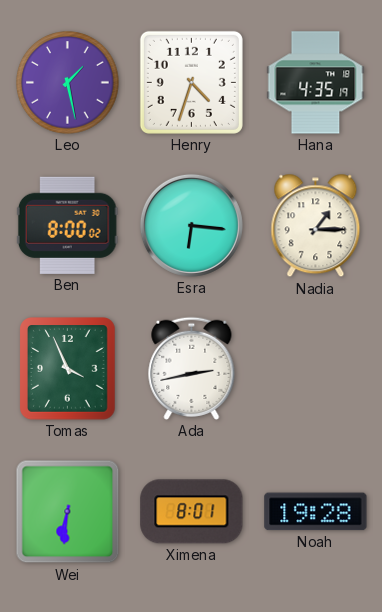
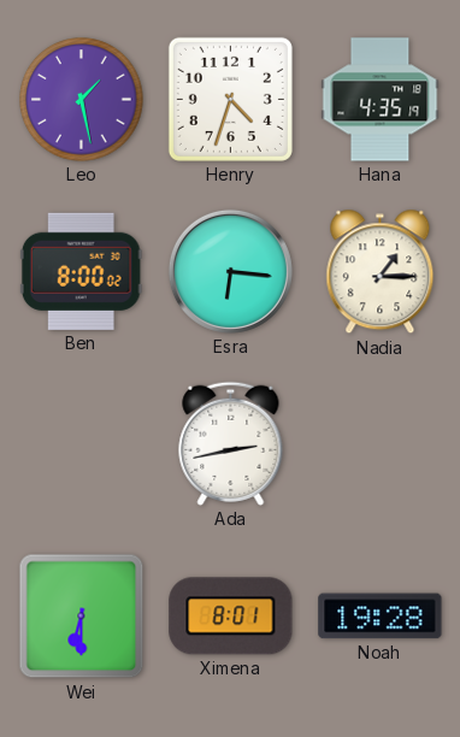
Tomas: 3:56 -> none
Wei: 6:31 -> 6:30
